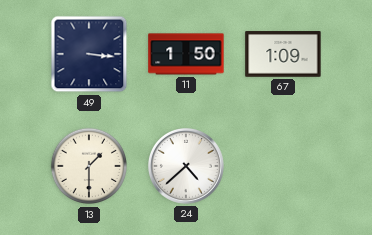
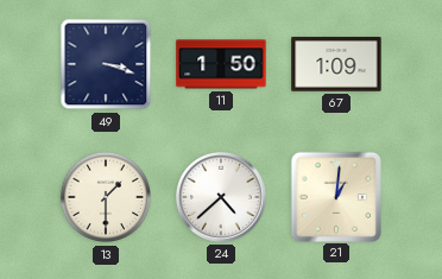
49: 3:16 -> 3:18
21: none -> 1:01
